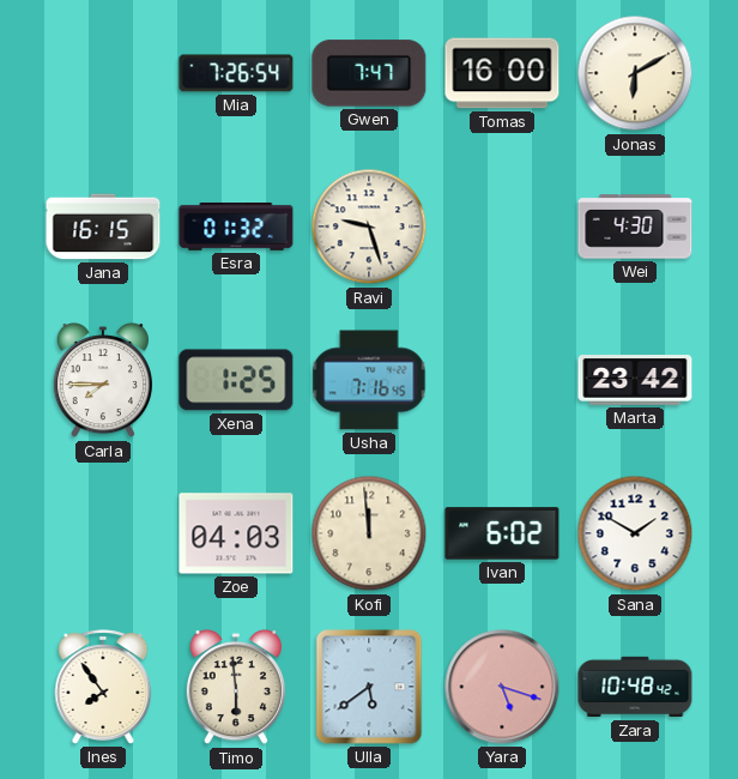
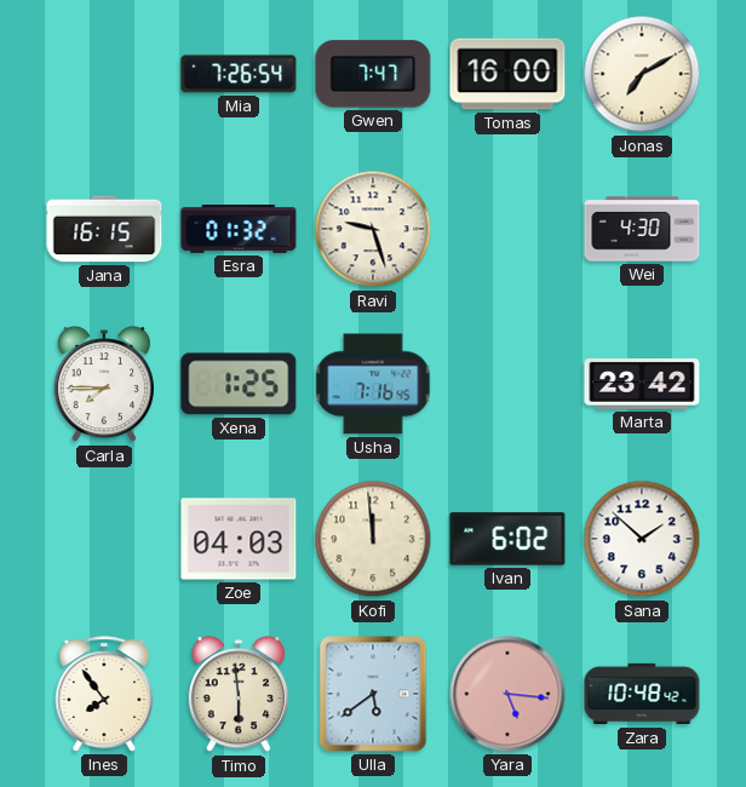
Jonas: 6:10 -> 7:10
Sana: 1:50 -> 1:52
Yara: 5:18 -> 5:16
